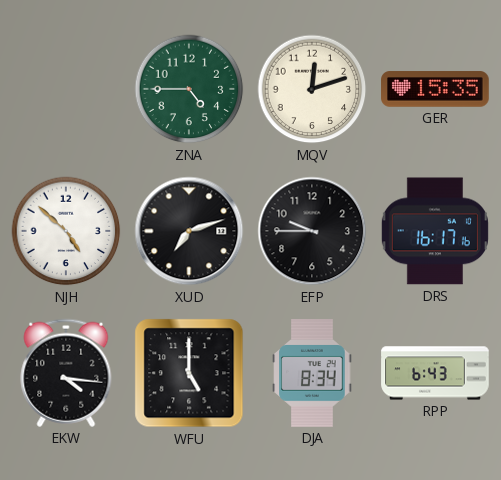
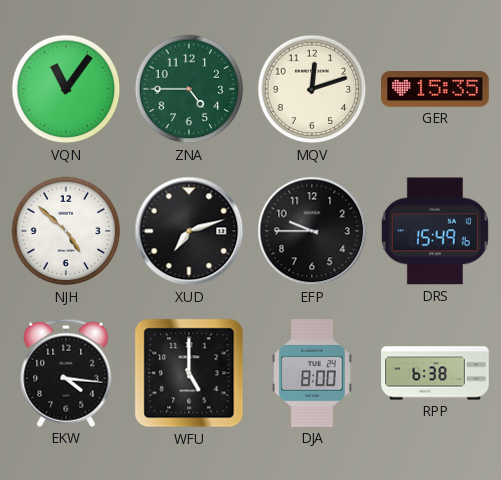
VQN: none -> 11:06
DRS: 16:17 -> 15:49
DJA: 8:34 -> 8:00
RPP: 6:43 -> 6:38
